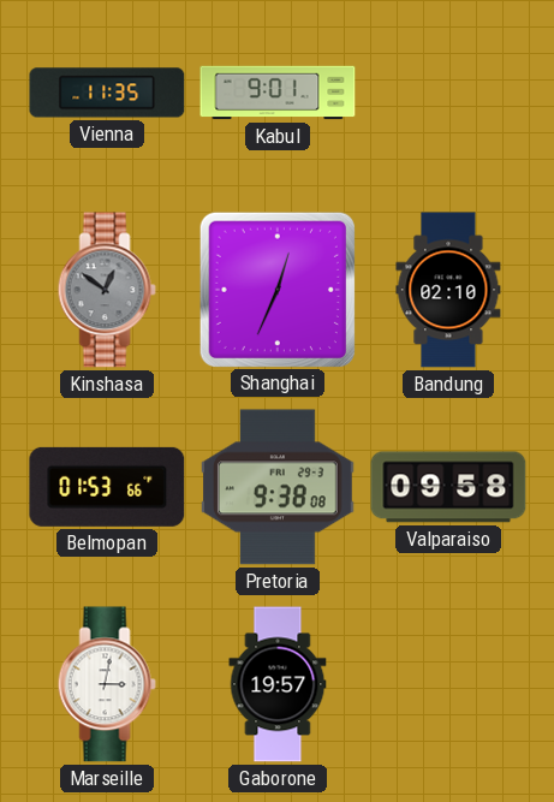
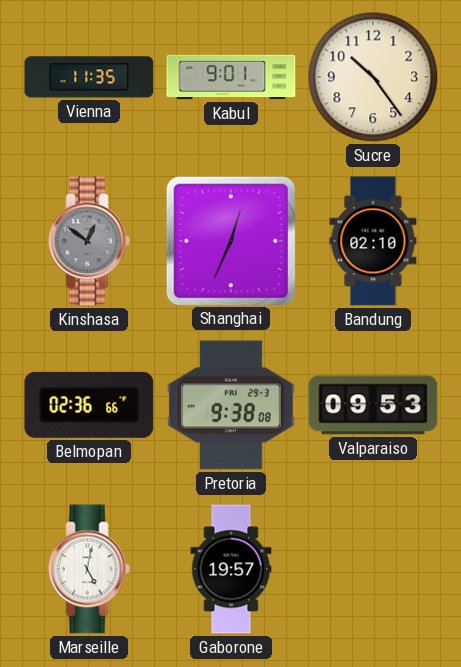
Sucre: none -> 10:24
Belmopan: 01:53 -> 02:36
Valparaiso: 09:58 -> 09:53
Marseille: 3:02 -> 5:02
